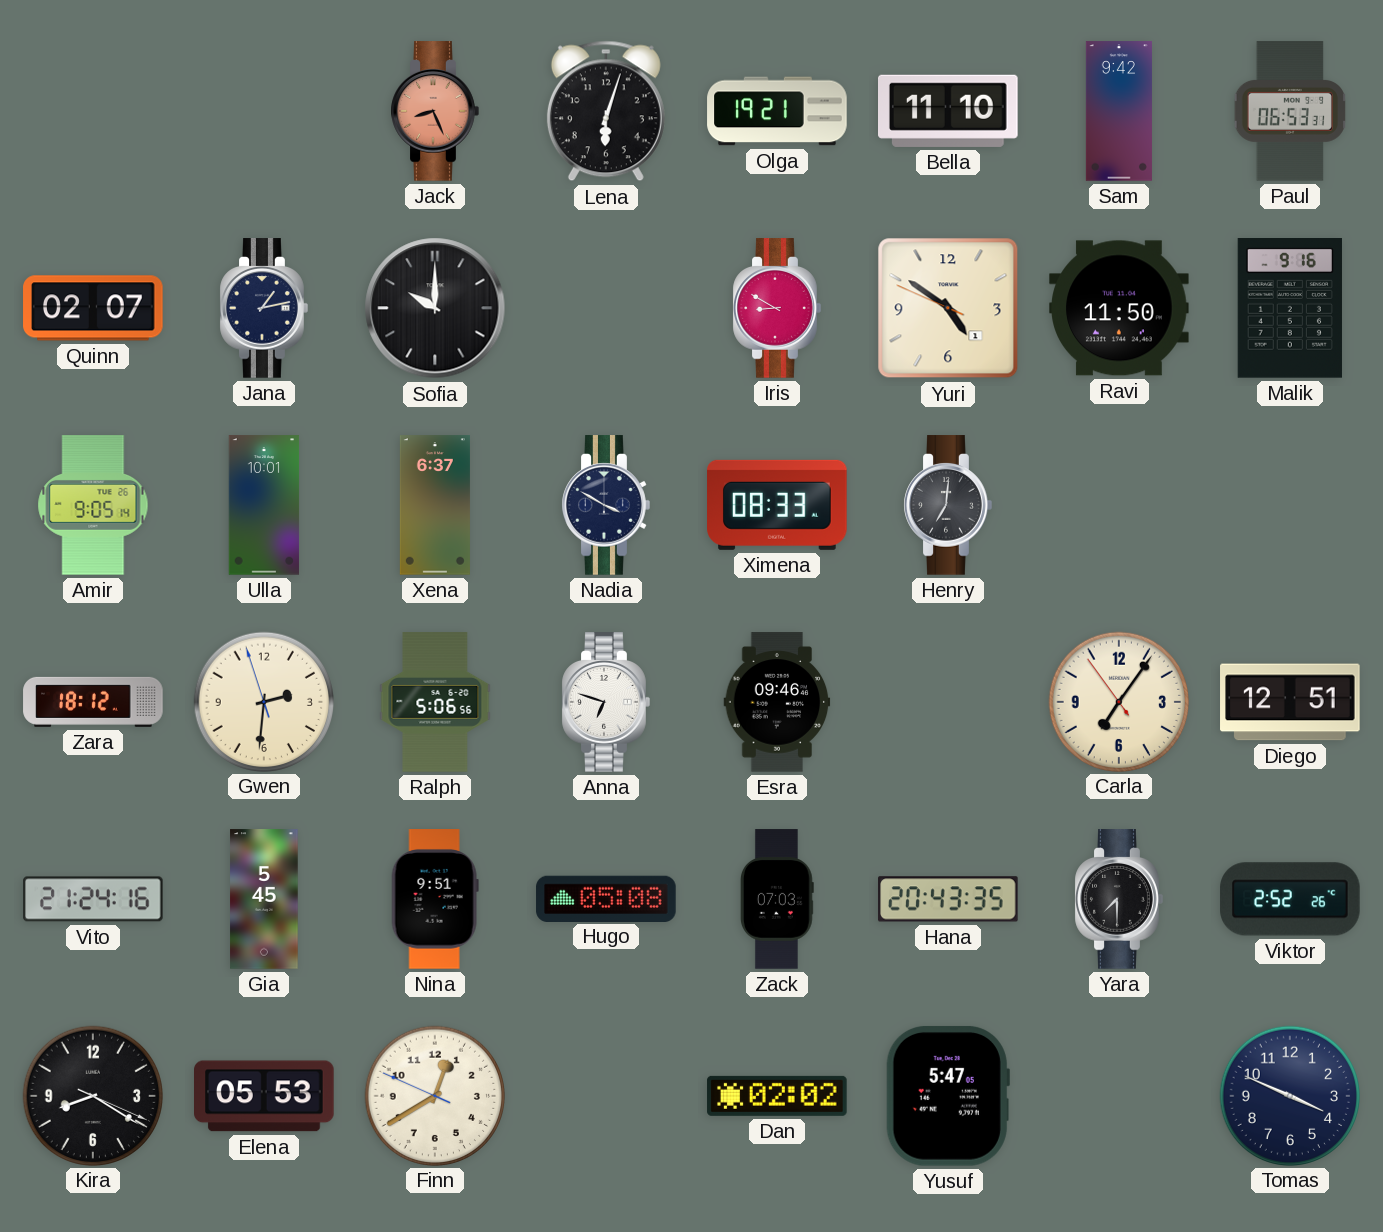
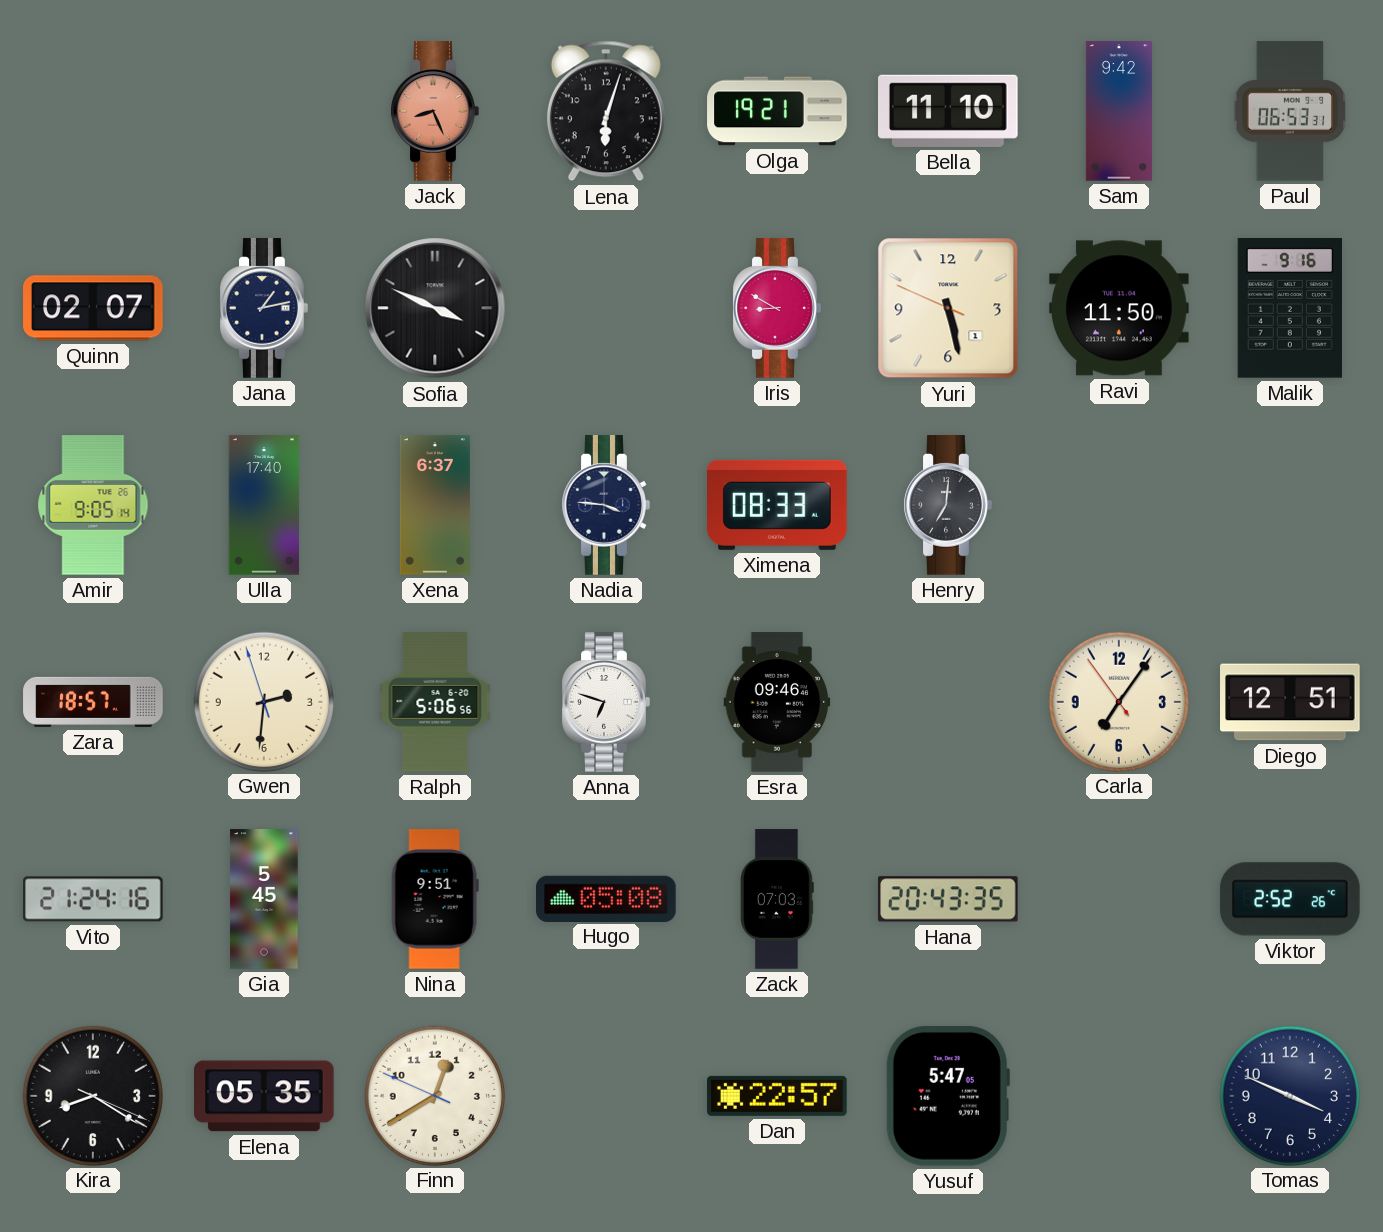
Sofia: 10:00 -> 3:49
Yuri: 4:50 -> 5:27
Ulla: 10:01 -> 17:40
Nadia: 3:50 -> 3:46
Zara: 18:12 -> 18:57
Yara: 7:30 -> none
Elena: 05:53 -> 05:35
Dan: 02:02 -> 22:57
